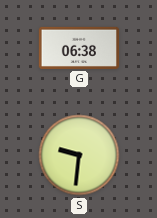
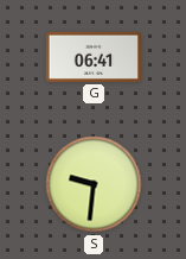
G: 06:38 -> 06:41
